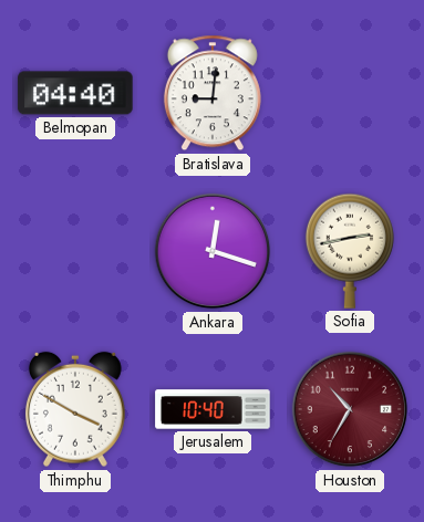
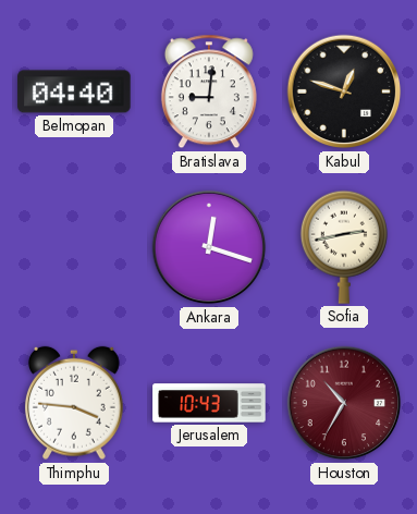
Kabul: none -> 12:48
Thimphu: 3:50 -> 3:46
Jerusalem: 10:40 -> 10:43
